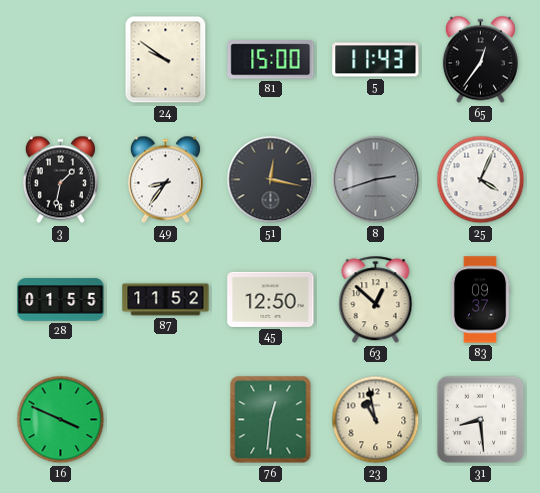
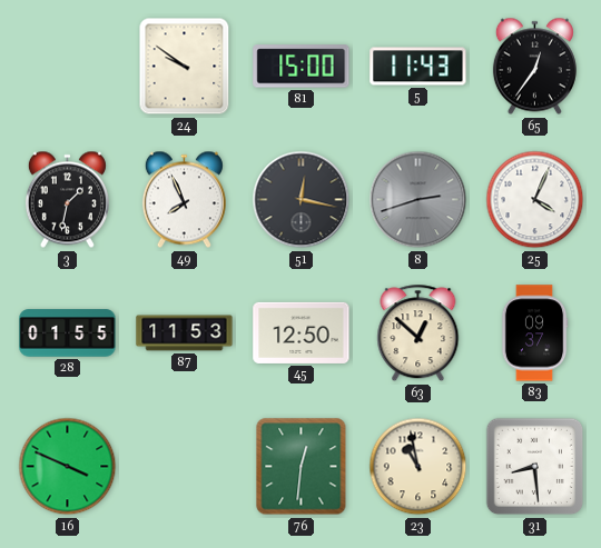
49: 8:36 -> 7:56
87: 11:52 -> 11:53
